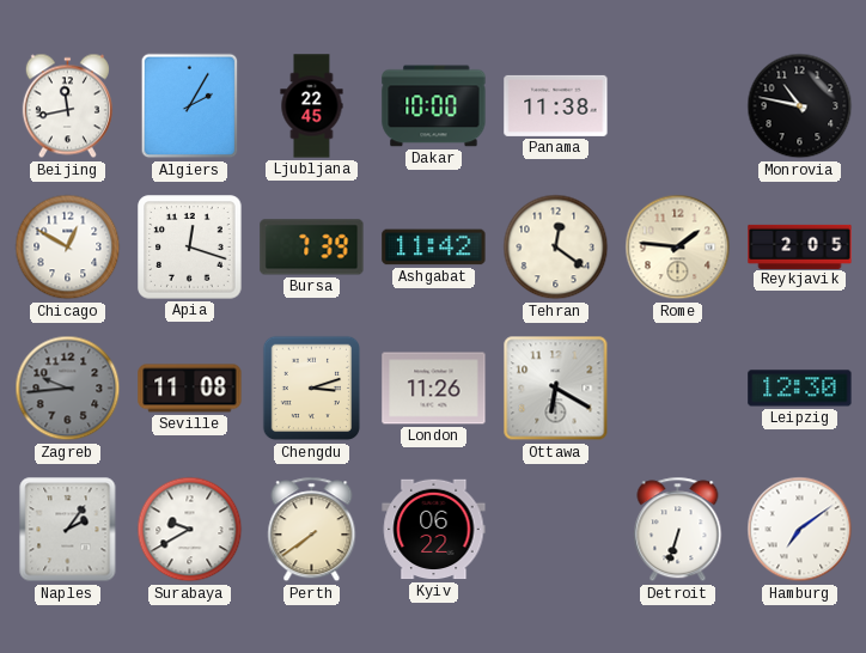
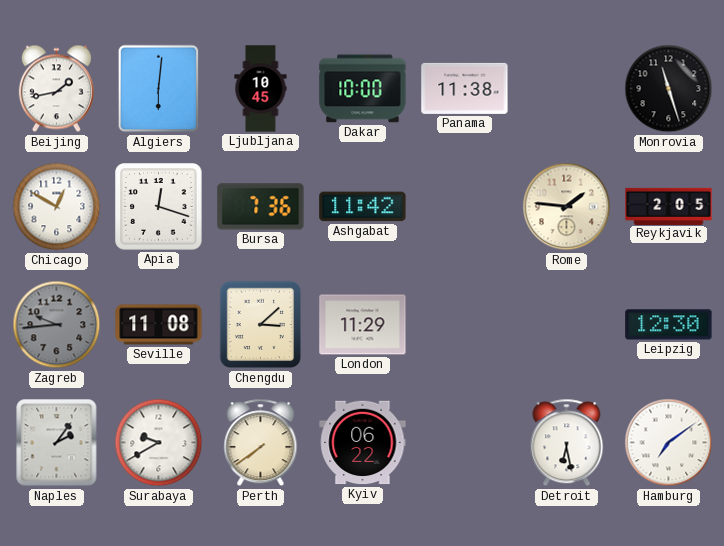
Beijing: 11:43 -> 1:43
Algiers: 2:05 -> 6:01
Ljubljana: 22:45 -> 10:45
Monrovia: 10:47 -> 11:27
Bursa: 7:39 -> 7:36
Tehran: 12:21 -> none
Chengdu: 3:12 -> 3:08
London: 11:26 -> 11:29
Ottawa: 6:20 -> none
Detroit: 6:33 -> 6:28
